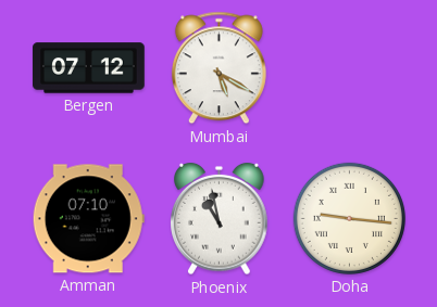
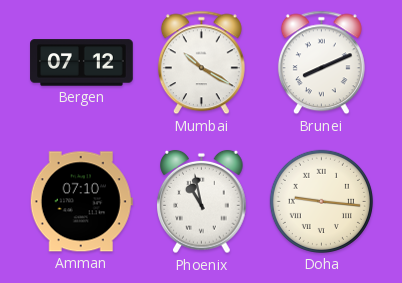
Mumbai: 5:20 -> 10:20
Brunei: none -> 8:11
